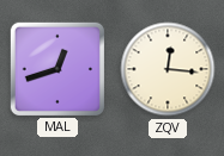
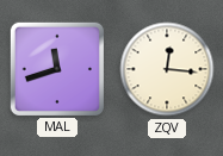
MAL: 12:42 -> 11:42
